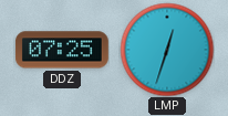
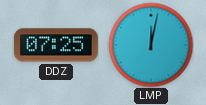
LMP: 12:33 -> 12:02
